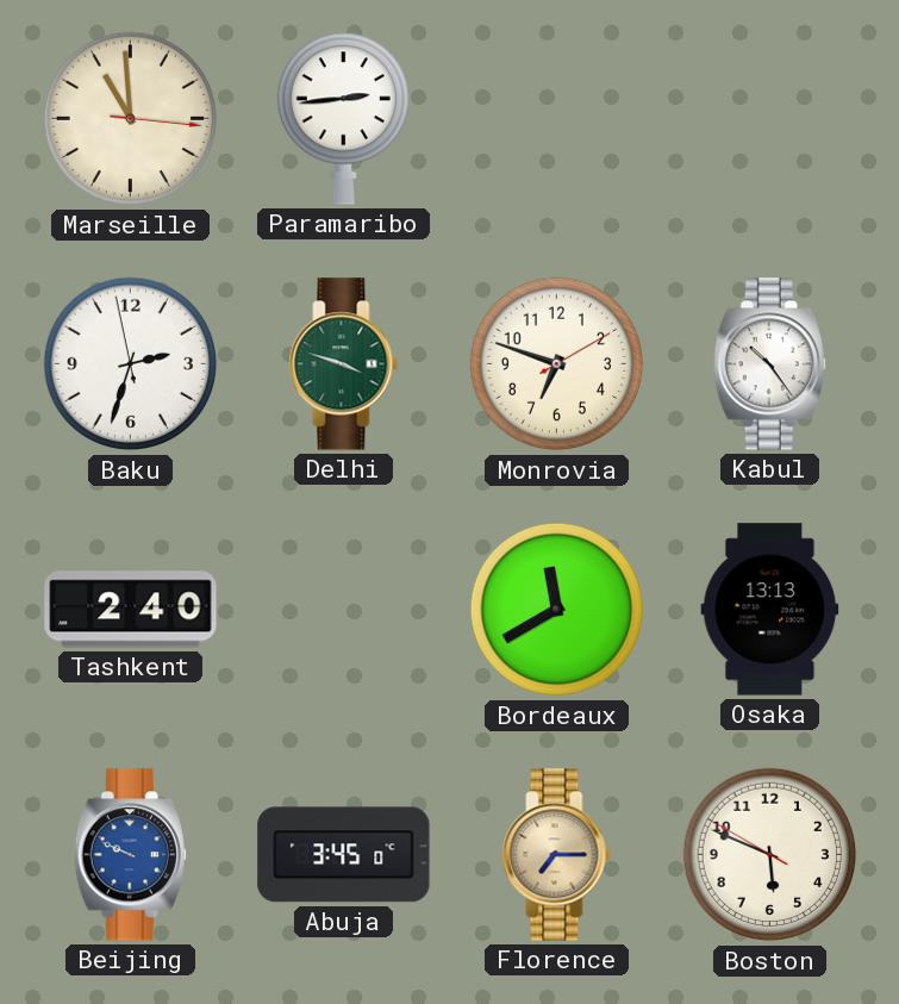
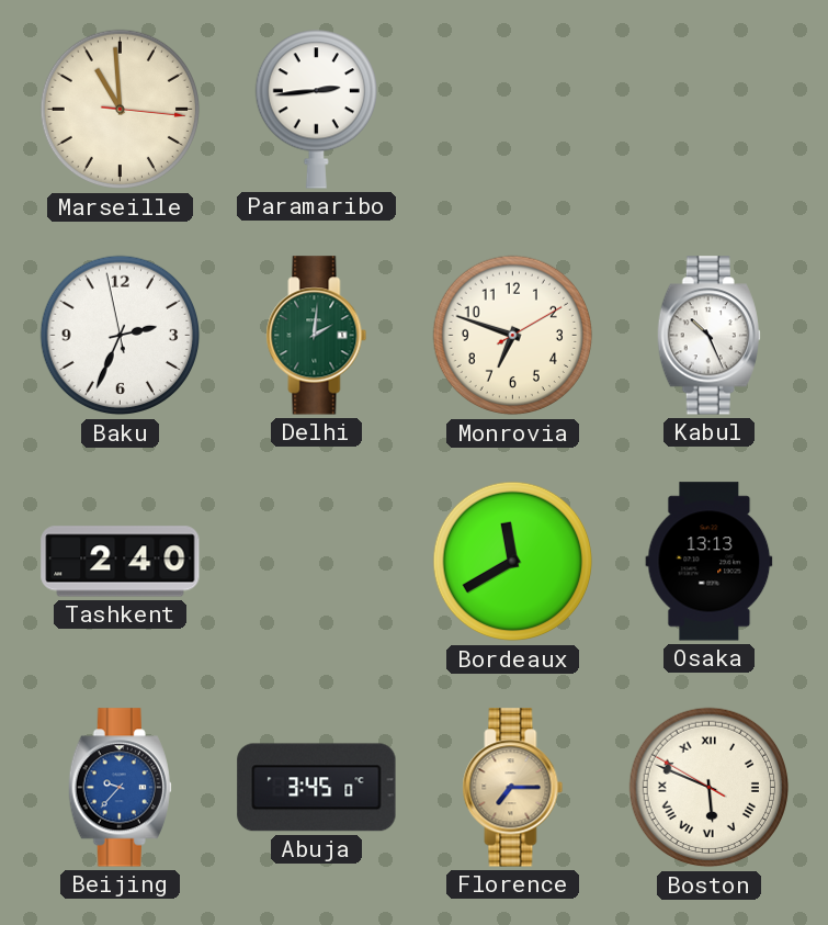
Baku: 2:32 -> 2:33
Delhi: 3:48 -> 2:01
Kabul: 10:24 -> 10:26
Beijing: 9:49 -> 9:37
Boston numerals: Arabic -> Roman
